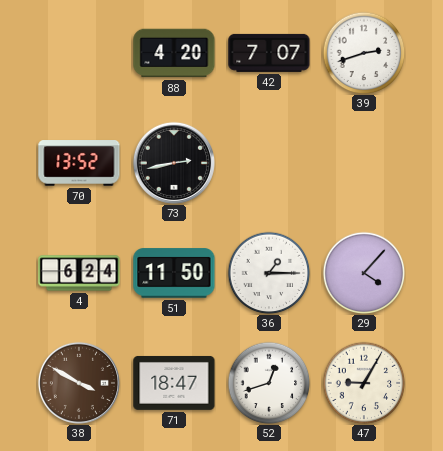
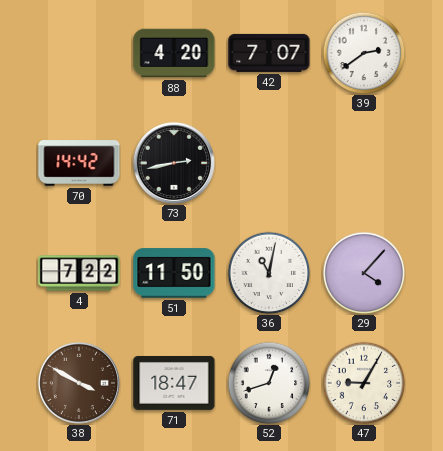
39: 2:42 -> 2:39
70: 13:52 -> 14:42
4: 6:24 -> 7:22
36: 1:15 -> 11:02
